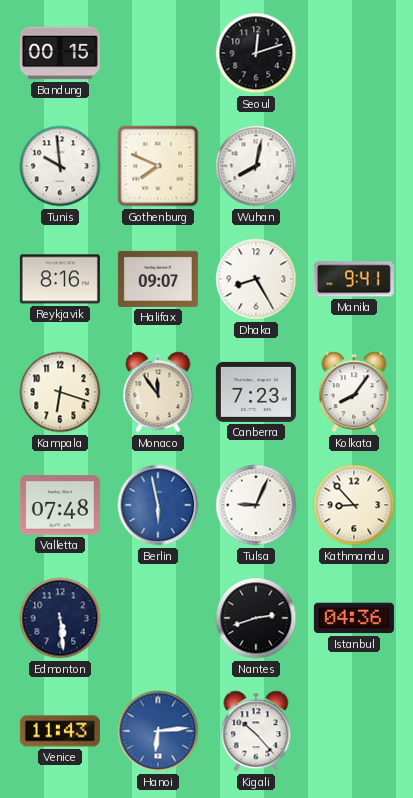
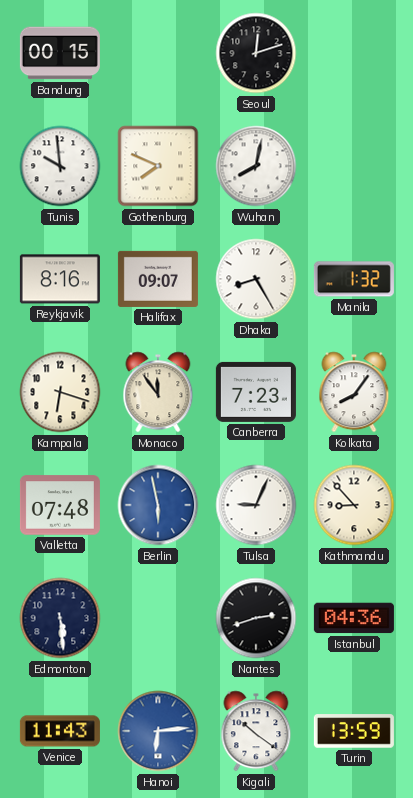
Manila: 9:41 -> 1:32
Kigali: 10:23 -> 10:21
Turin: none -> 13:59
